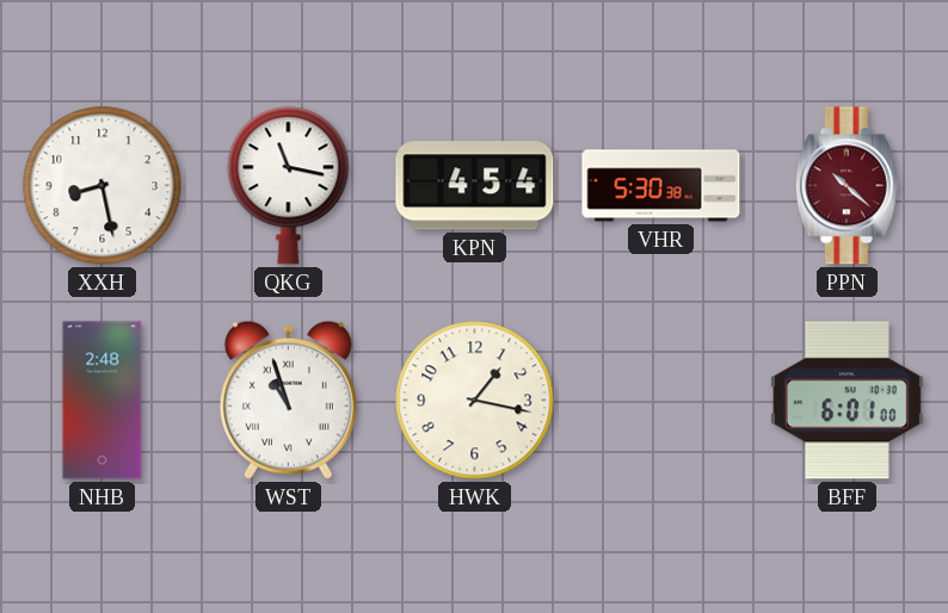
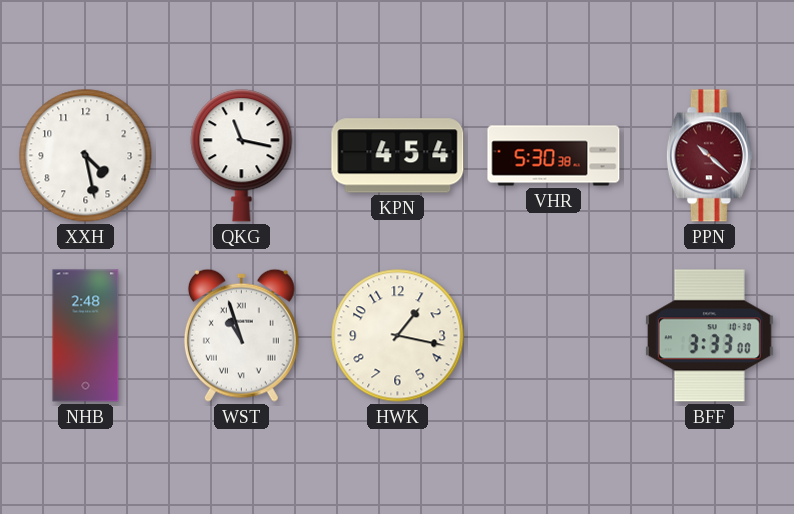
XXH: 8:28 -> 4:28
BFF: 6:01 -> 3:33
